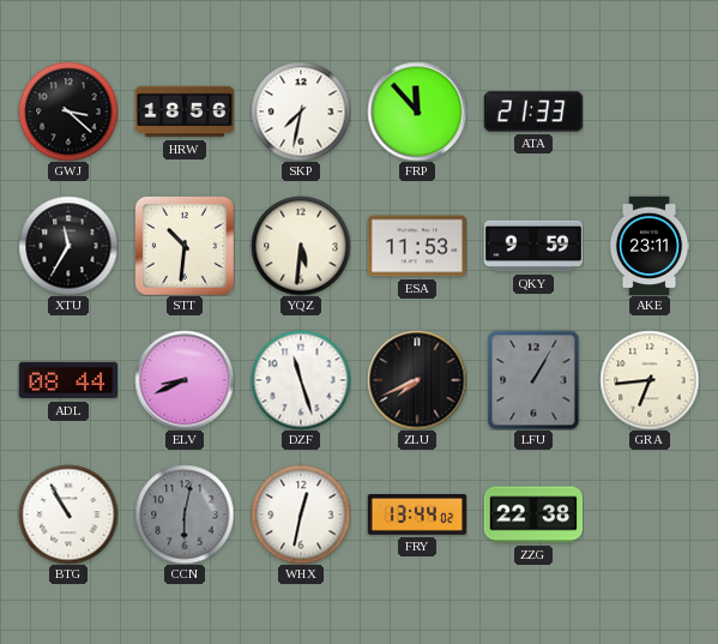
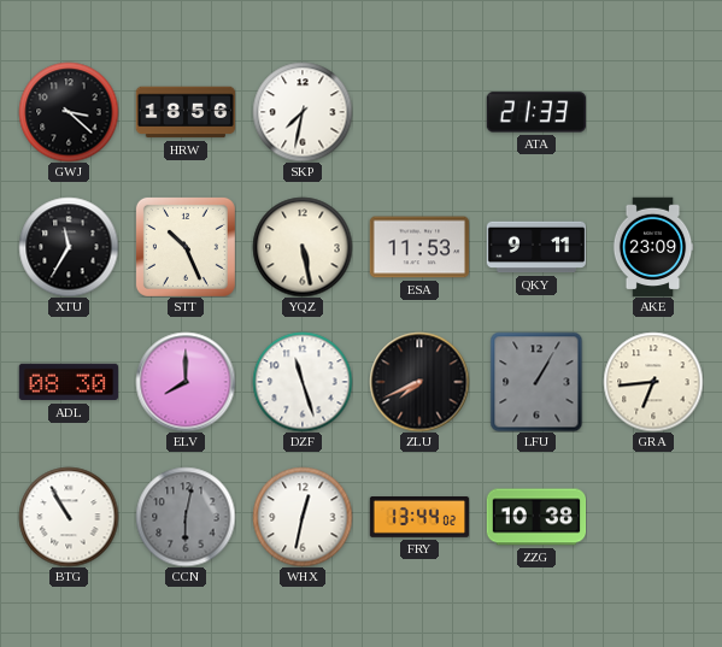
FRP: 11:53 -> none
STT: 10:31 -> 10:26
YQZ: 5:31 -> 5:28
QKY: 9:59 -> 9:11
AKE: 23:11 -> 23:09
ADL: 08:44 -> 08:30
ELV: 8:41 -> 8:00
ZZG: 22:38 -> 10:38
